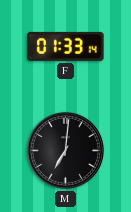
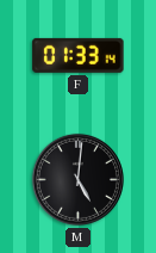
M: 7:01 -> 5:01
